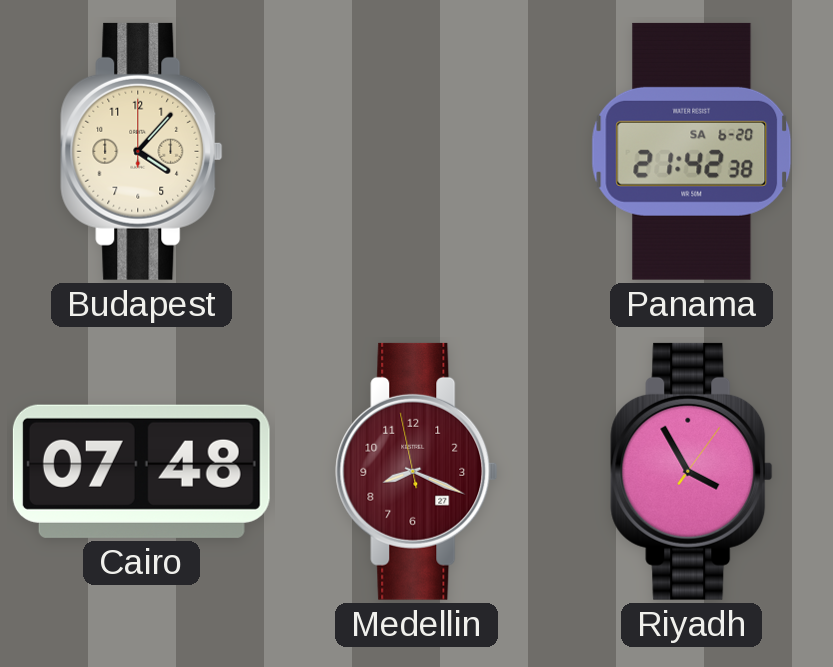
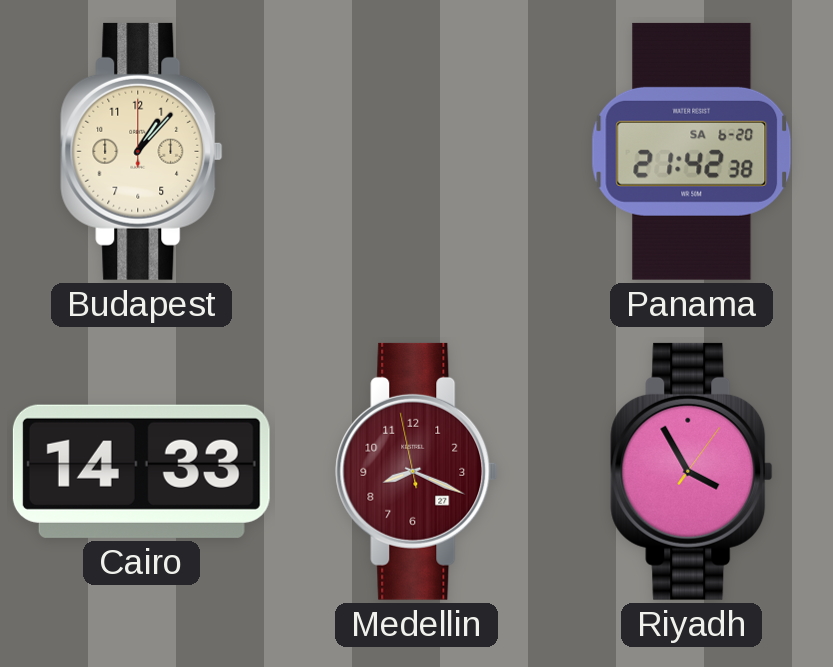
Budapest: 4:07 -> 1:07
Cairo: 07:48 -> 14:33
